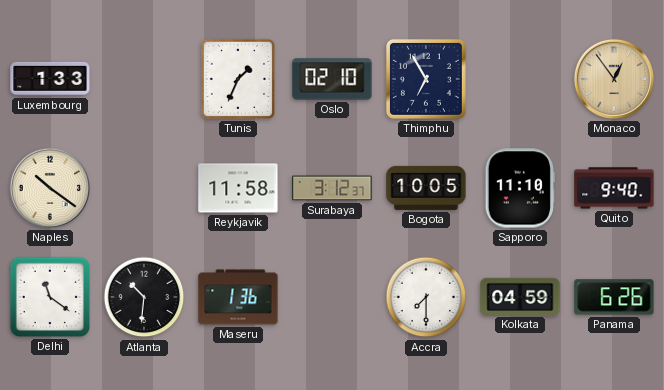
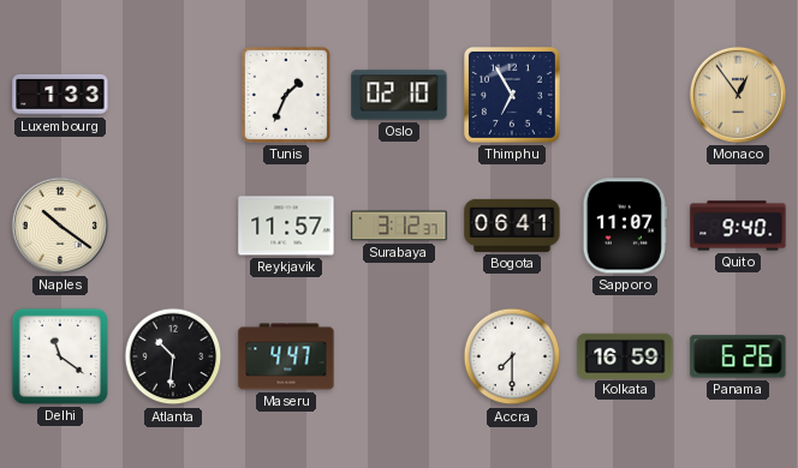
Reykjavik: 11:58 -> 11:57
Bogota: 10:05 -> 06:41
Sapporo: 11:10 -> 11:07
Maseru: 1:36 -> 4:47
Kolkata: 04:59 -> 16:59
